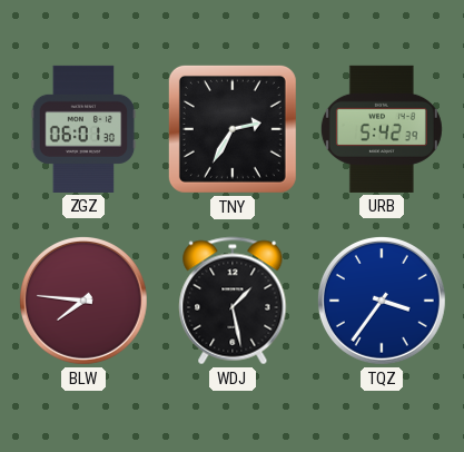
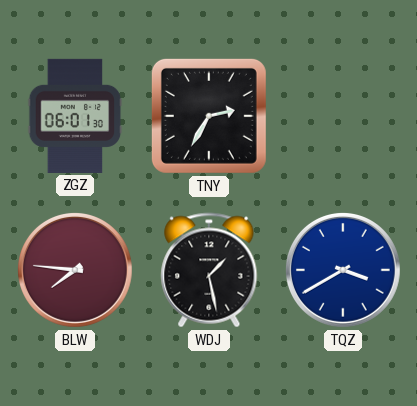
URB: 5:42 -> none
TQZ: 3:36 -> 3:40
